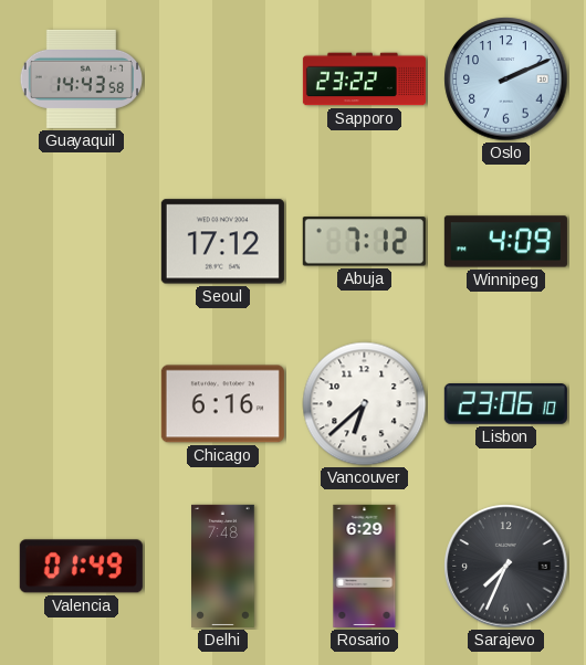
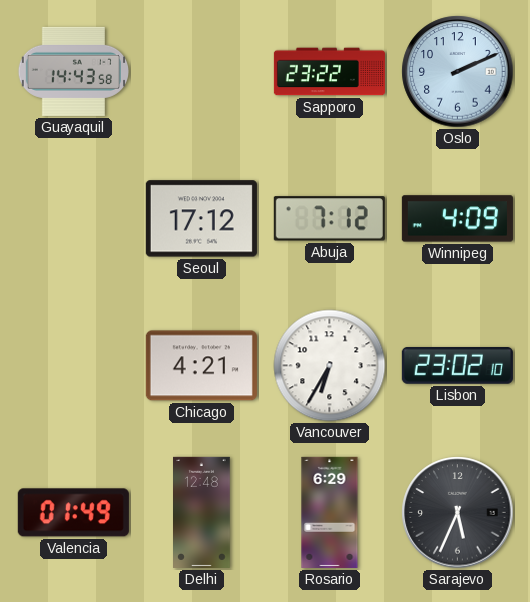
Chicago: 6:16 -> 4:21
Vancouver: 6:38 -> 6:35
Lisbon: 23:06 -> 23:02
Delhi: 7:48 -> 12:48
Sarajevo: 7:34 -> 5:34
